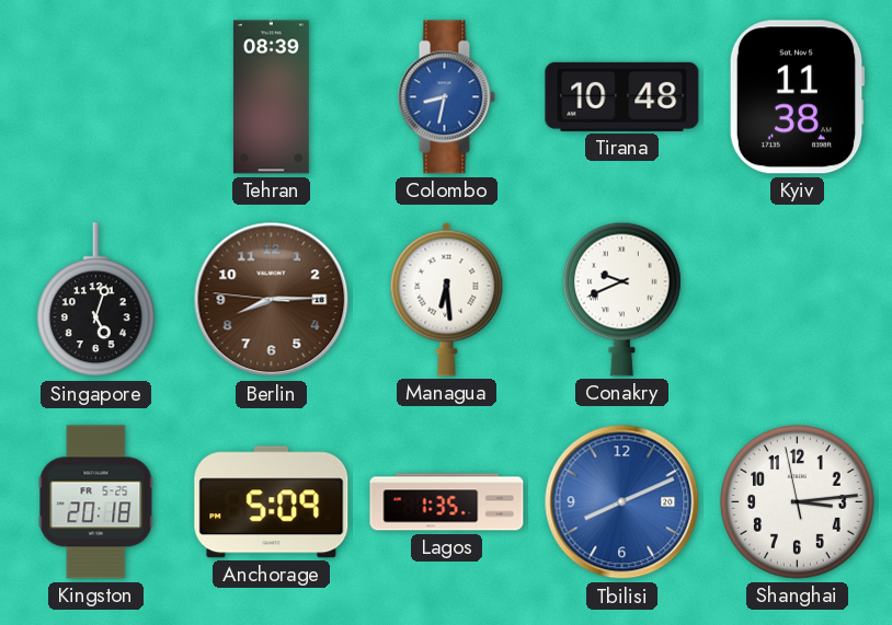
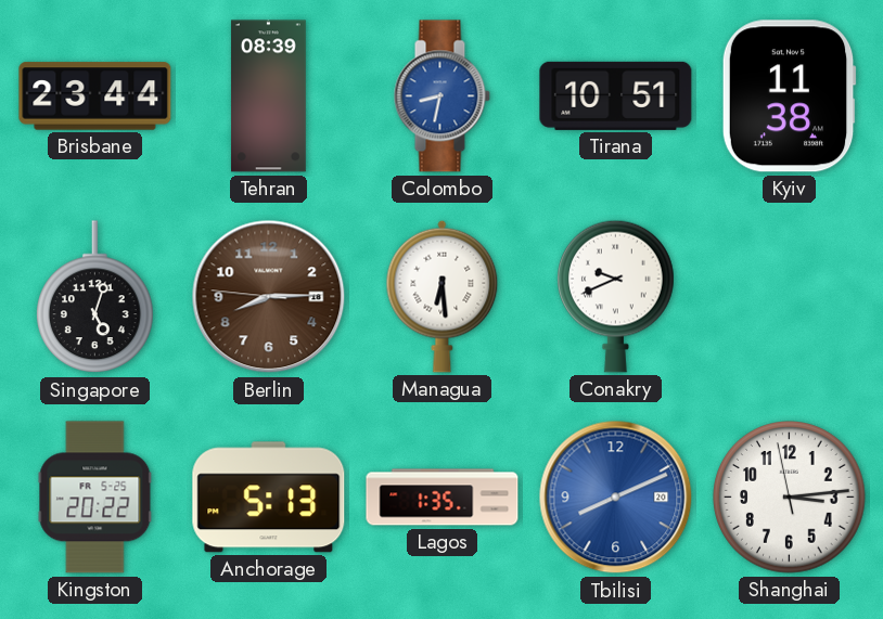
Brisbane: none -> 23:44
Tirana: 10:48 -> 10:51
Kingston: 20:18 -> 20:22
Anchorage: 5:09 -> 5:13
